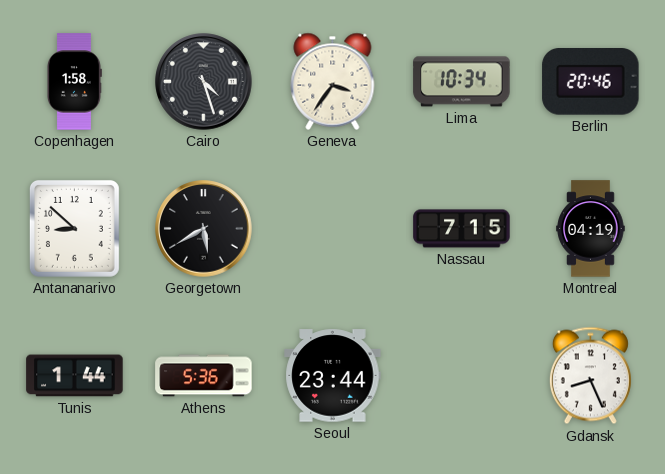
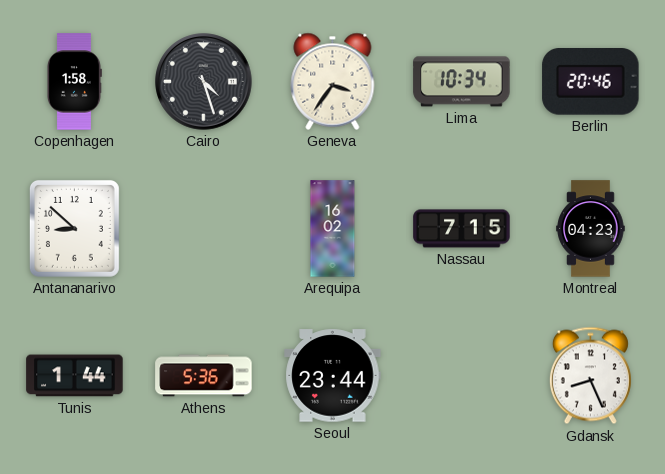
Georgetown: 5:40 -> none
Arequipa: none -> 16:02
Montreal: 04:19 -> 04:23
